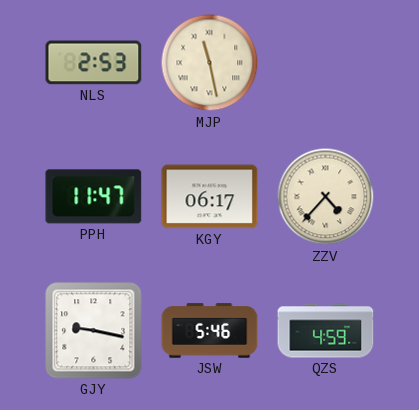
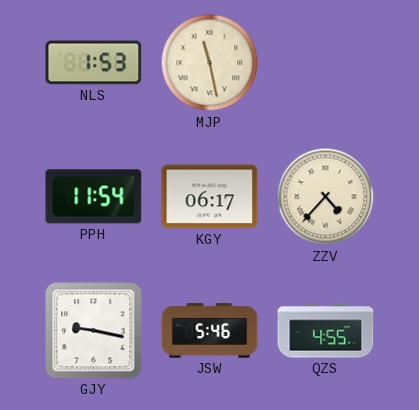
NLS: 2:53 -> 1:53
PPH: 11:47 -> 11:54
QZS: 4:59 -> 4:55
